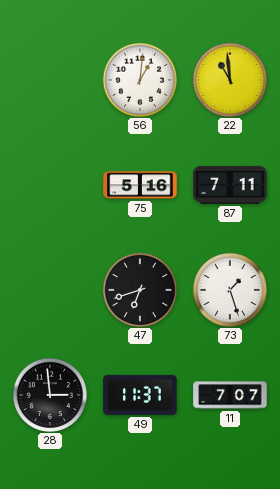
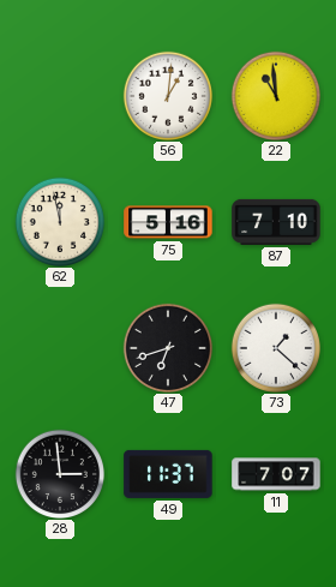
62: none -> 11:58
87: 7:11 -> 7:10
73: 1:27 -> 1:22
